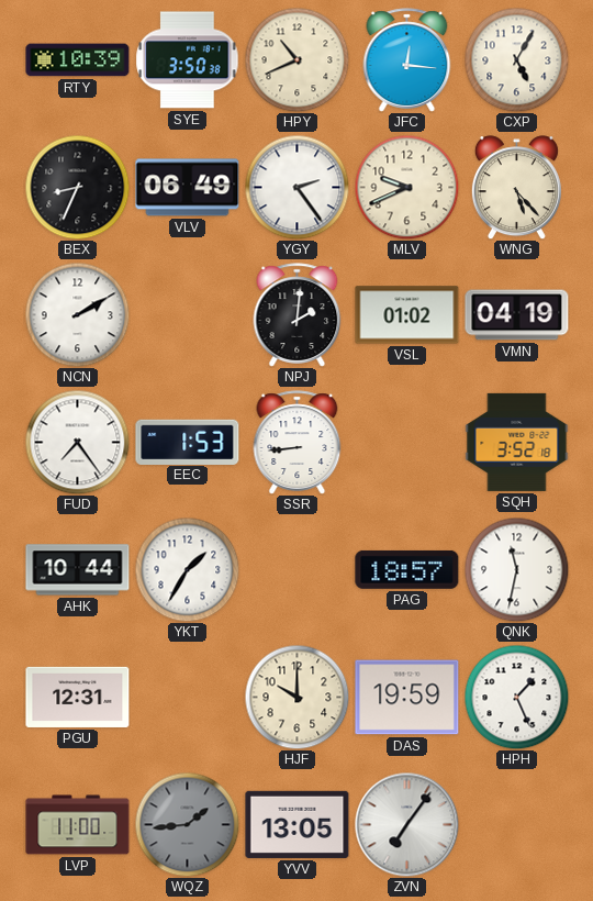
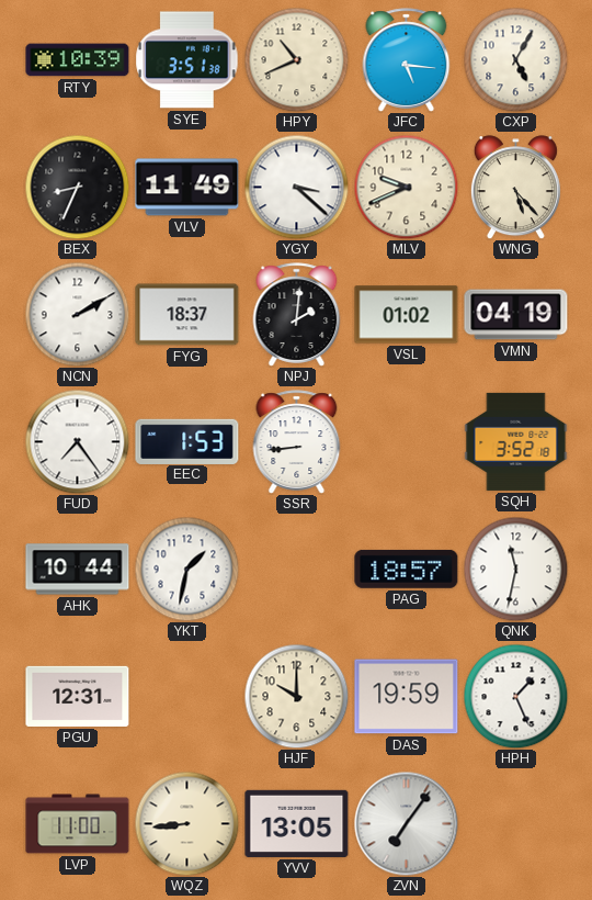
SYE: 3:50 -> 3:51
JFC: 12:16 -> 5:16
VLV: 06:49 -> 11:49
YGY: 2:24 -> 3:22
FYG: none -> 18:37
YKT: 1:35 -> 1:32
WQZ: 1:44 -> 8:44
WQZ dial: grey -> cream
